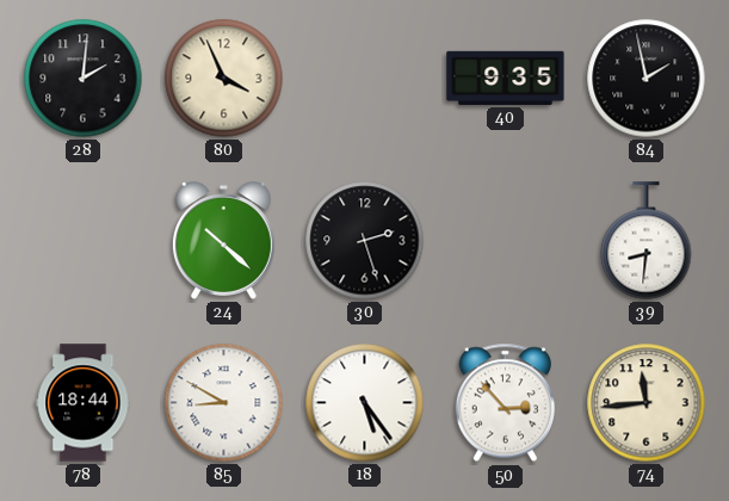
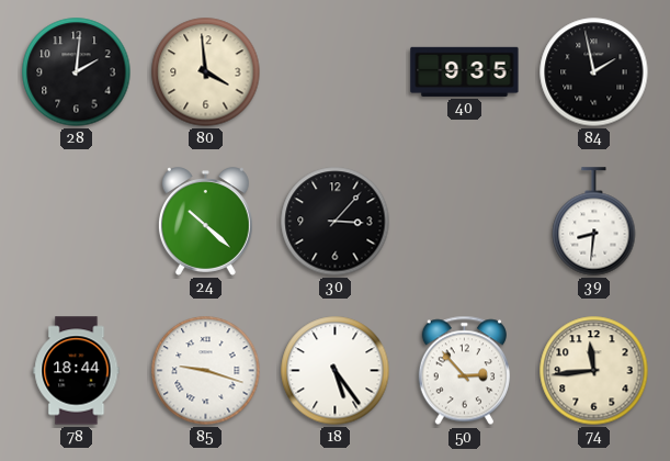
80: 3:56 -> 3:59
30: 2:27 -> 3:07
85: 8:50 -> 9:18
